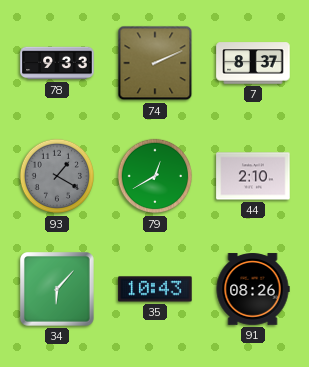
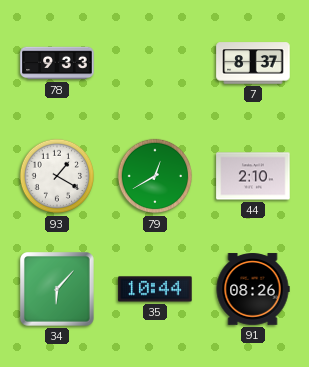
74: 2:11 -> none
93 dial: grey -> white
35: 10:43 -> 10:44
